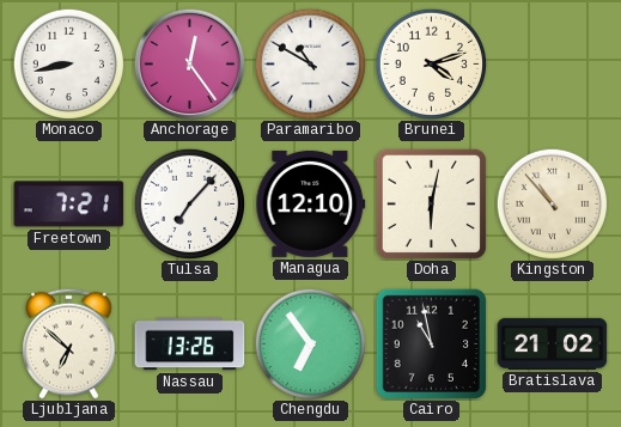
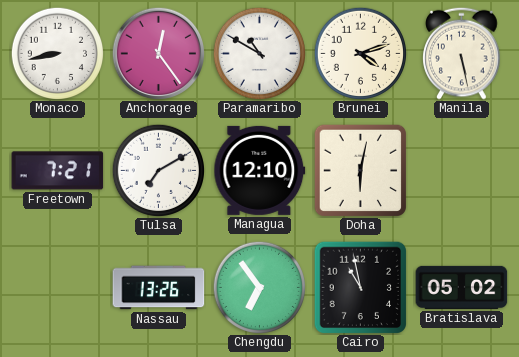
Manila: none -> 5:28
Tulsa: 7:07 -> 7:10
Kingston: 10:53 -> none
Ljubljana: 6:52 -> none
Bratislava: 21:02 -> 05:02
